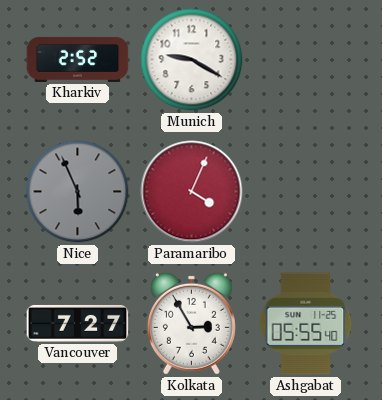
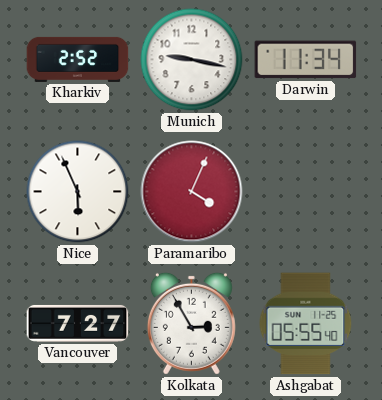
Munich: 9:20 -> 9:17
Darwin: none -> 11:34
Nice dial: grey -> white
